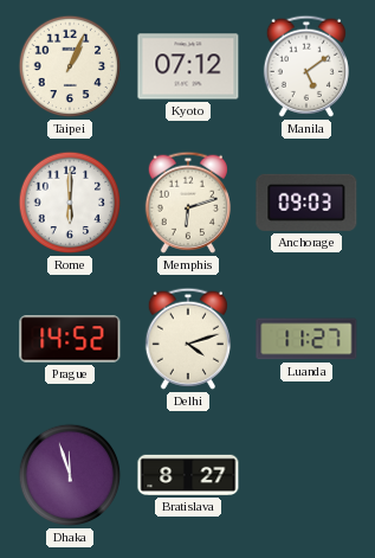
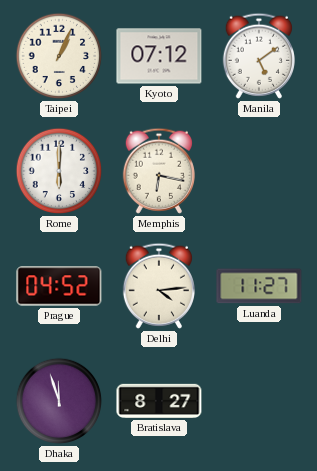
Memphis: 6:12 -> 6:17
Anchorage: 09:03 -> none
Prague: 14:52 -> 04:52
Delhi: 4:12 -> 4:14
